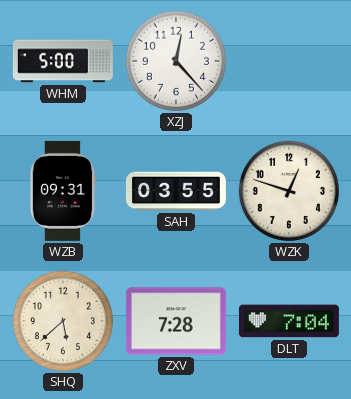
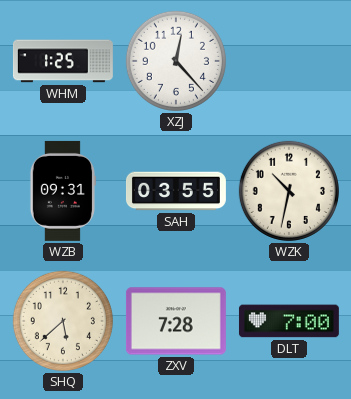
WHM: 5:00 -> 1:25
WZK: 12:48 -> 10:32
DLT: 7:04 -> 7:00
